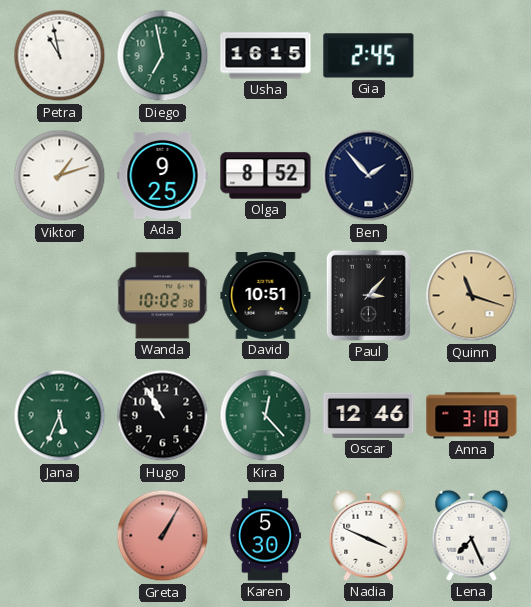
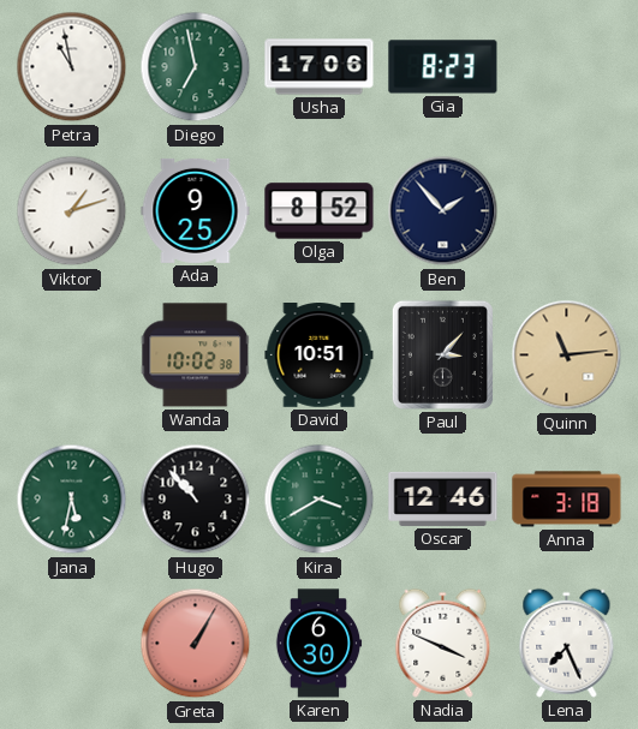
Usha: 16:15 -> 17:06
Gia: 2:45 -> 8:23
Quinn: 11:18 -> 11:14
Jana: 5:34 -> 5:32
Hugo: 10:55 -> 10:53
Kira: 12:23 -> 3:40
Karen: 5:30 -> 6:30
